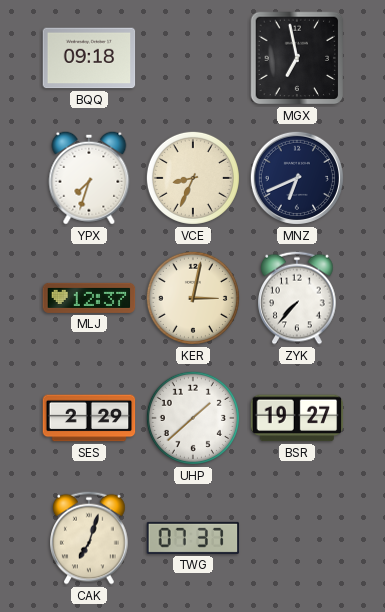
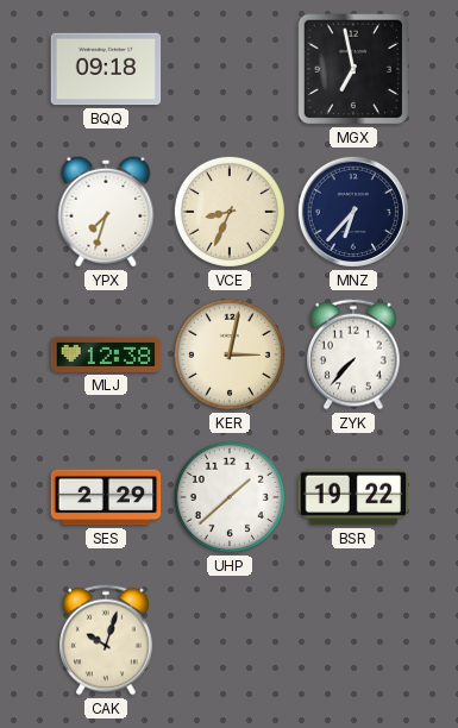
MNZ: 6:41 -> 6:37
MLJ: 12:37 -> 12:38
BSR: 19:27 -> 19:22
CAK: 7:03 -> 10:03
TWG: 07:37 -> none
